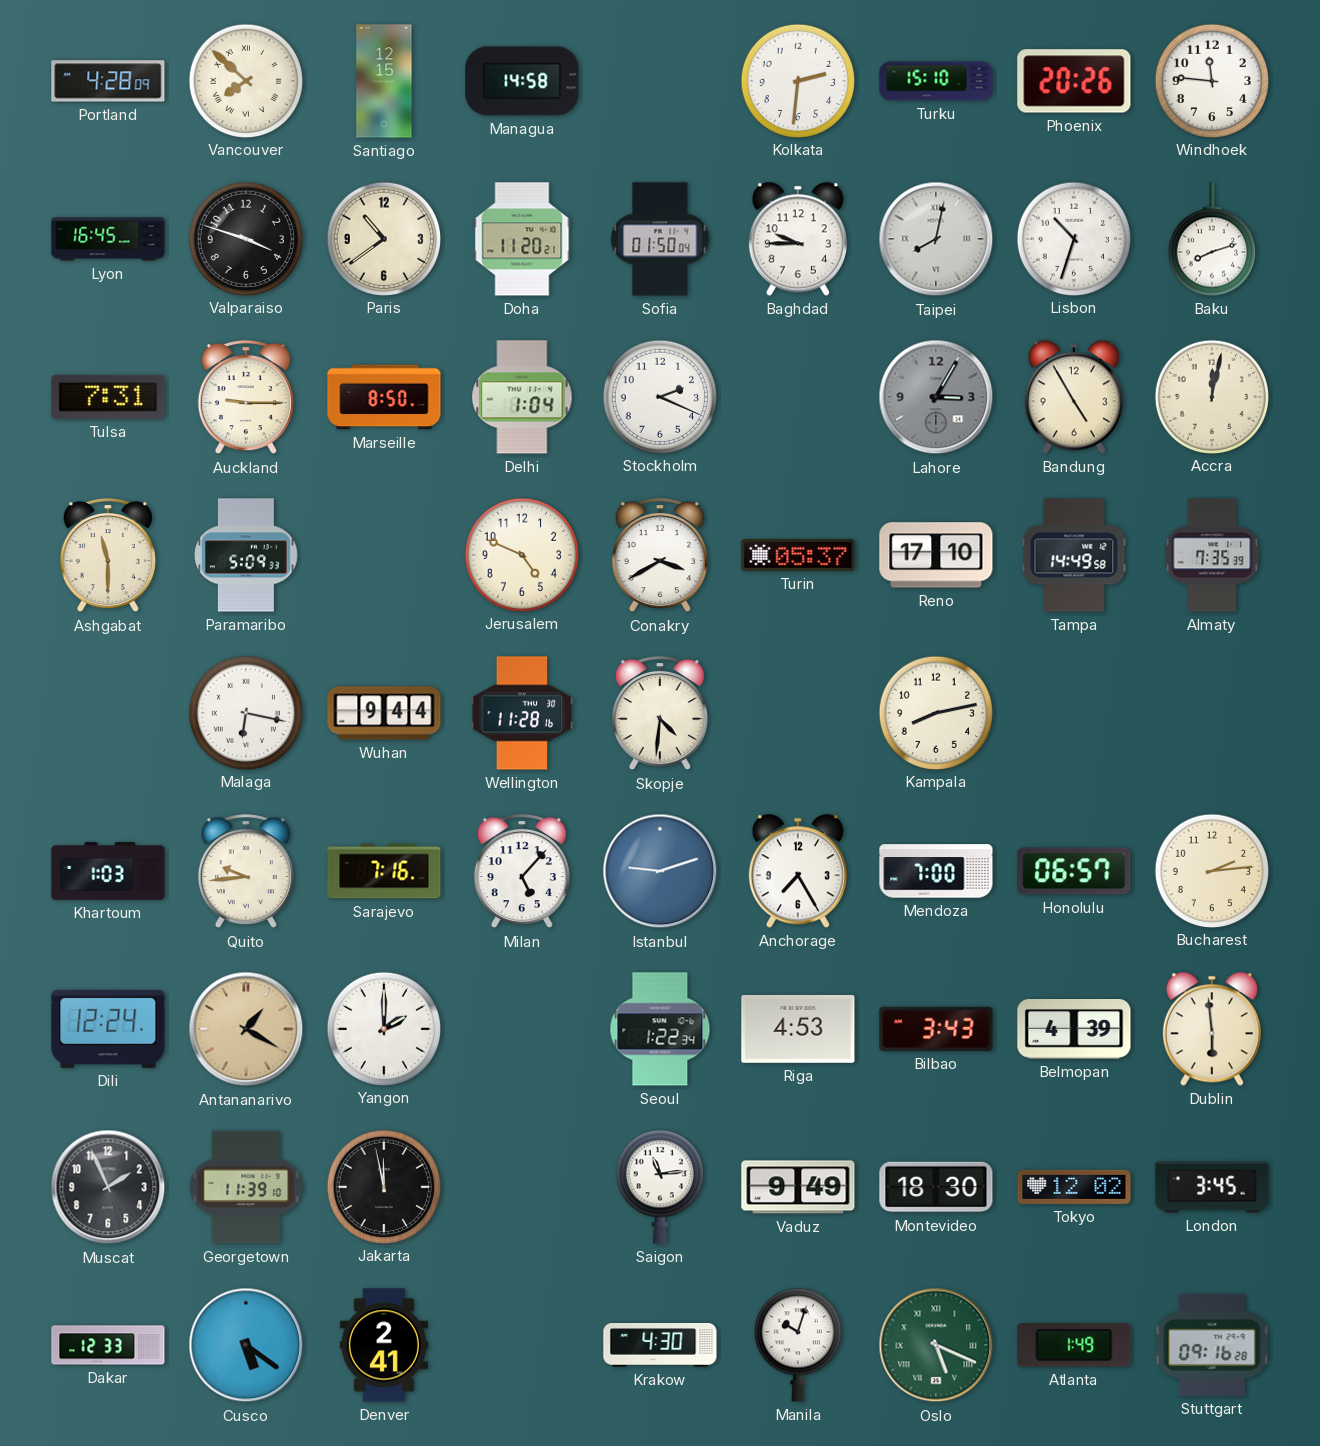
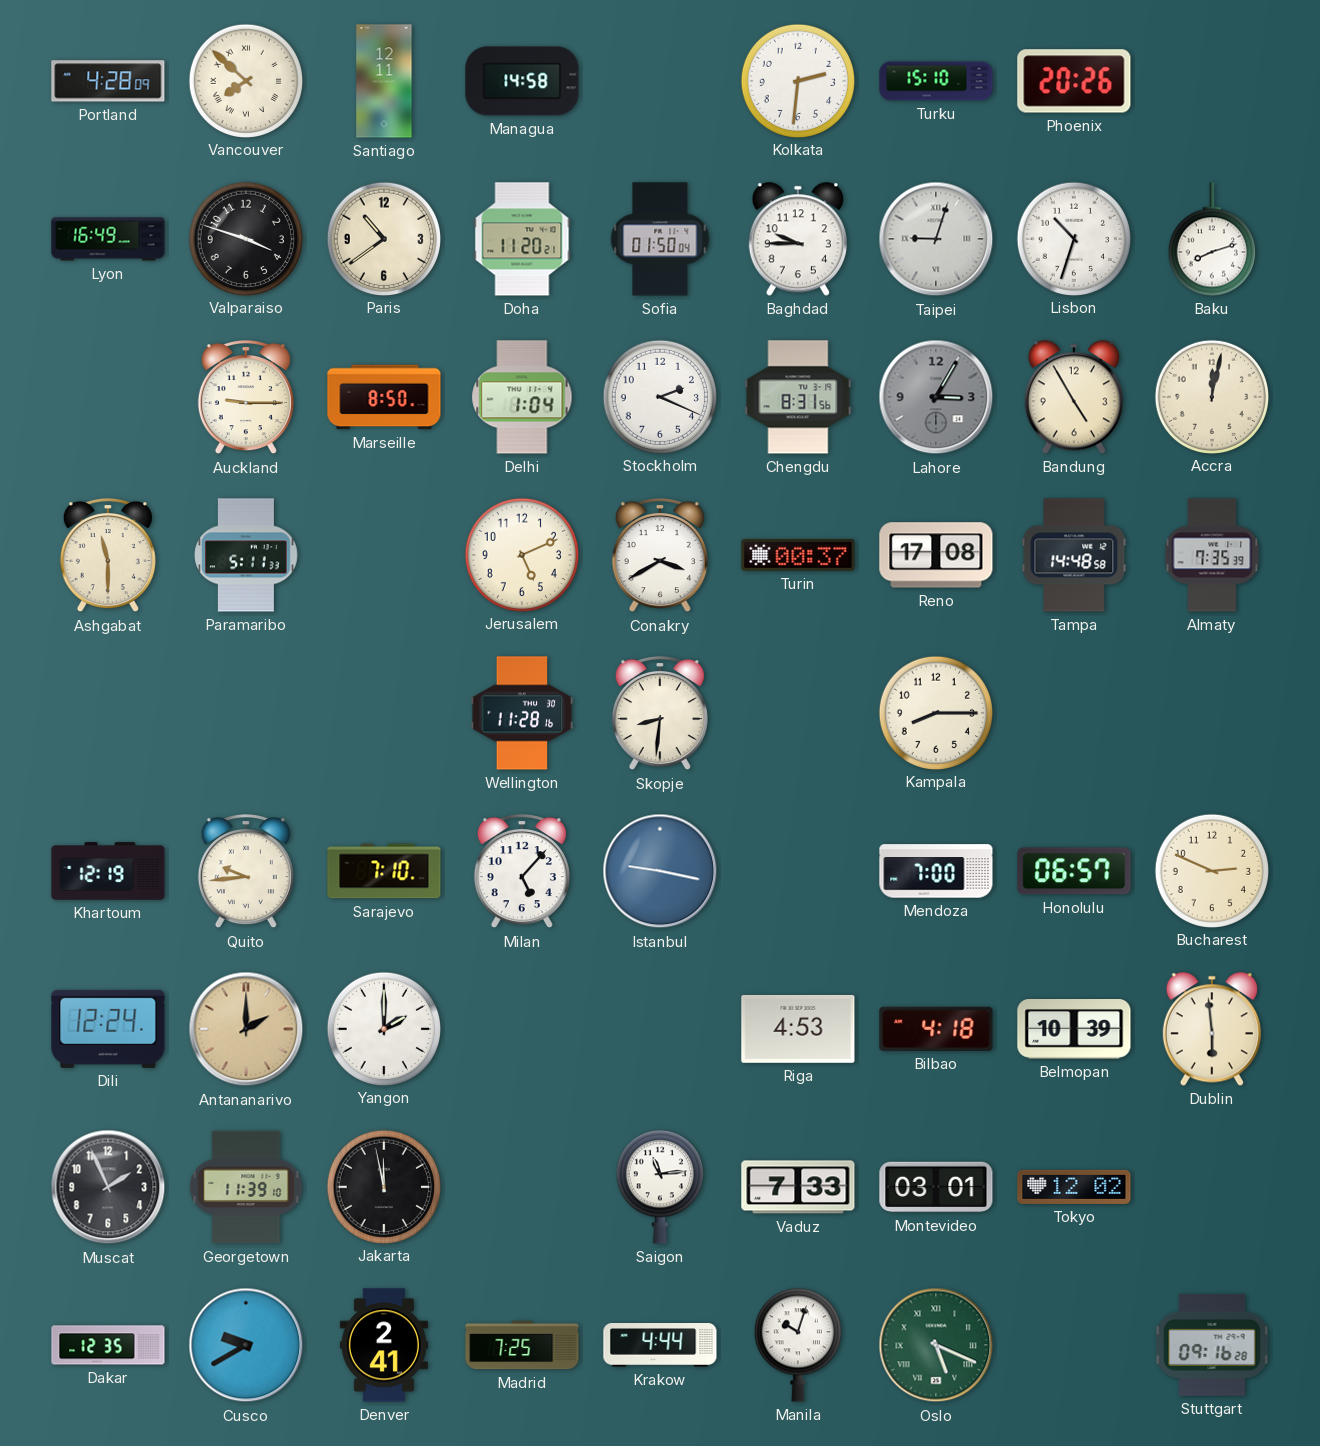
Santiago: 12:15 -> 12:11
Windhoek: 11:46 -> none
Lyon: 16:45 -> 16:49
Taipei: 8:02 -> 9:03
Tulsa: 7:31 -> none
Chengdu: none -> 8:31
Paramaribo: 5:09 -> 5:11
Jerusalem: 4:49 -> 5:11
Turin: 05:37 -> 00:37
Reno: 17:10 -> 17:08
Tampa: 14:49 -> 14:48
Malaga: 6:17 -> none
Wuhan: 9:44 -> none
Skopje: 4:31 -> 8:31
Kampala: 8:13 -> 8:15
Khartoum: 1:03 -> 12:19
Sarajevo: 7:16 -> 7:10
Istanbul: 9:12 -> 9:17
Anchorage: 7:25 -> none
Bucharest: 2:14 -> 2:49
Antananarivo: 1:20 -> 2:00
Seoul: 1:22 -> none
Bilbao: 3:43 -> 4:18
Belmopan: 4:39 -> 10:39
Vaduz: 9:49 -> 7:33
Montevideo: 18:30 -> 03:01
London: 3:45 -> none
Dakar: 12:33 -> 12:35
Cusco: 5:21 -> 9:40
Madrid: none -> 7:25
Krakow: 4:30 -> 4:44
Atlanta: 1:49 -> none
